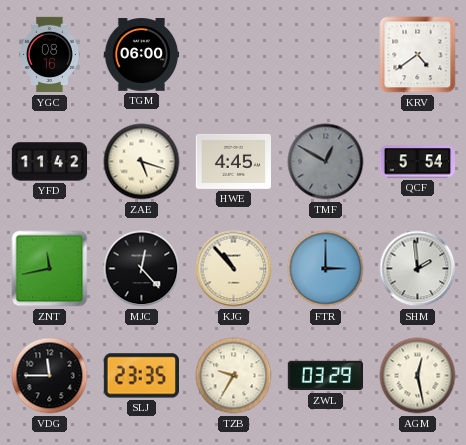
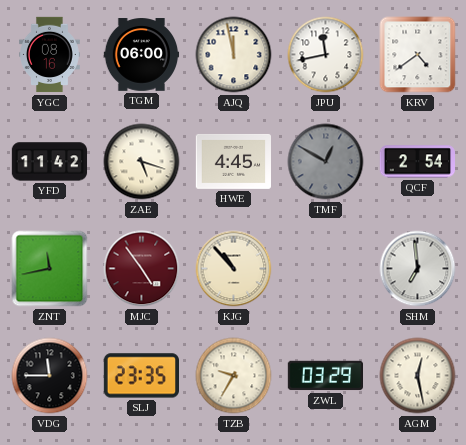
AJQ: none -> 11:58
JPU: none -> 11:43
QCF: 5:54 -> 2:54
MJC: 12:23 -> 4:54
MJC dial: black -> burgundy
FTR: 3:00 -> none
SHM: 1:59 -> 6:59
